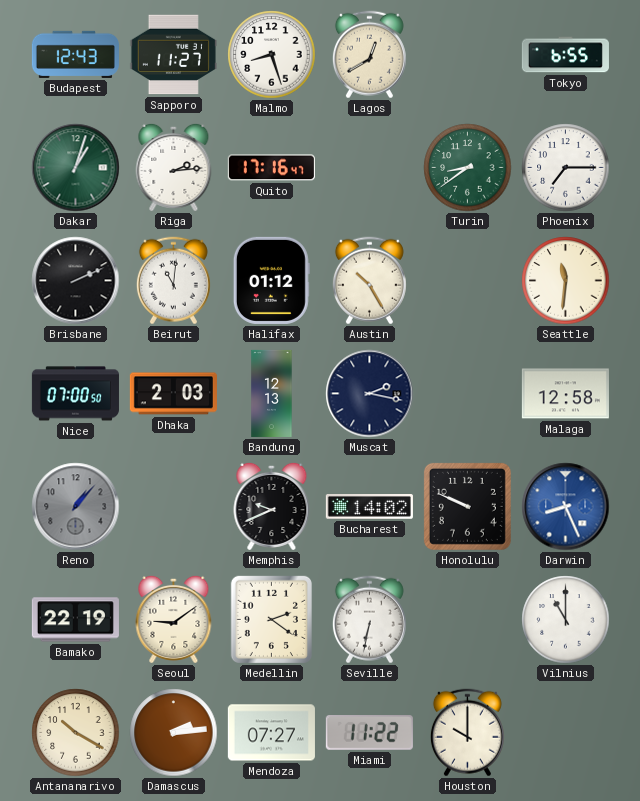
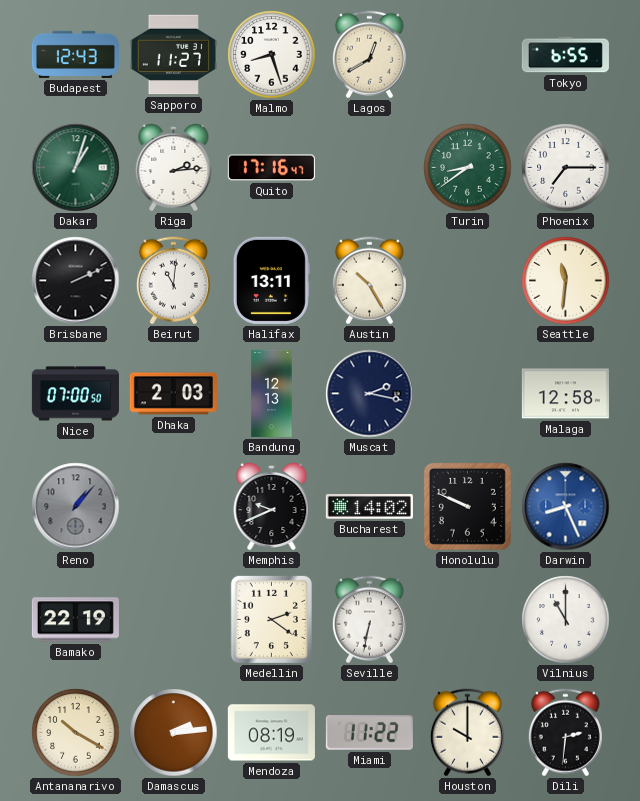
Halifax: 01:12 -> 13:11
Seoul: 9:09 -> none
Mendoza: 07:27 -> 08:19
Dili: none -> 2:31
